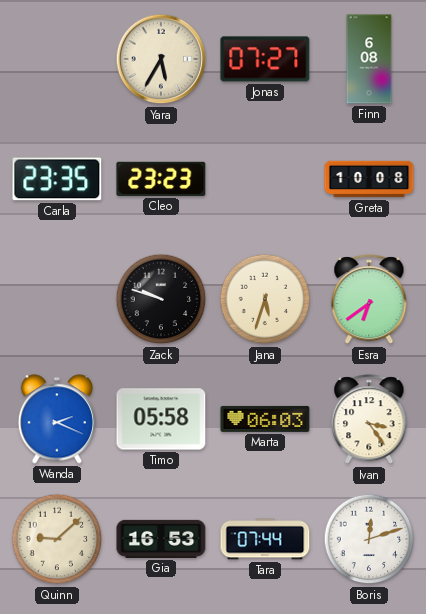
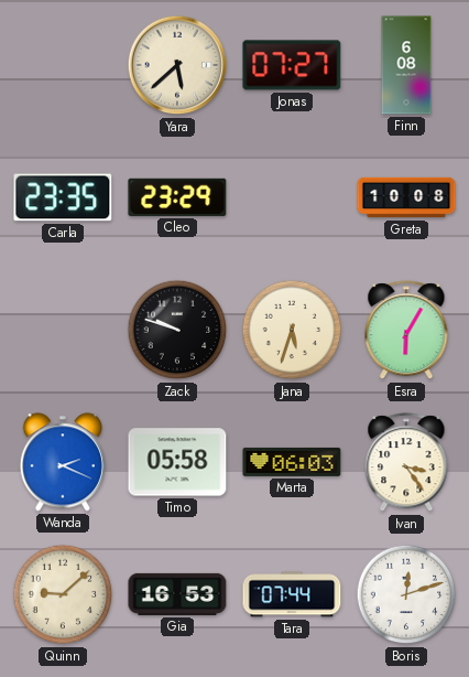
Yara: 5:35 -> 5:38
Cleo: 23:23 -> 23:29
Esra: 6:39 -> 6:05
